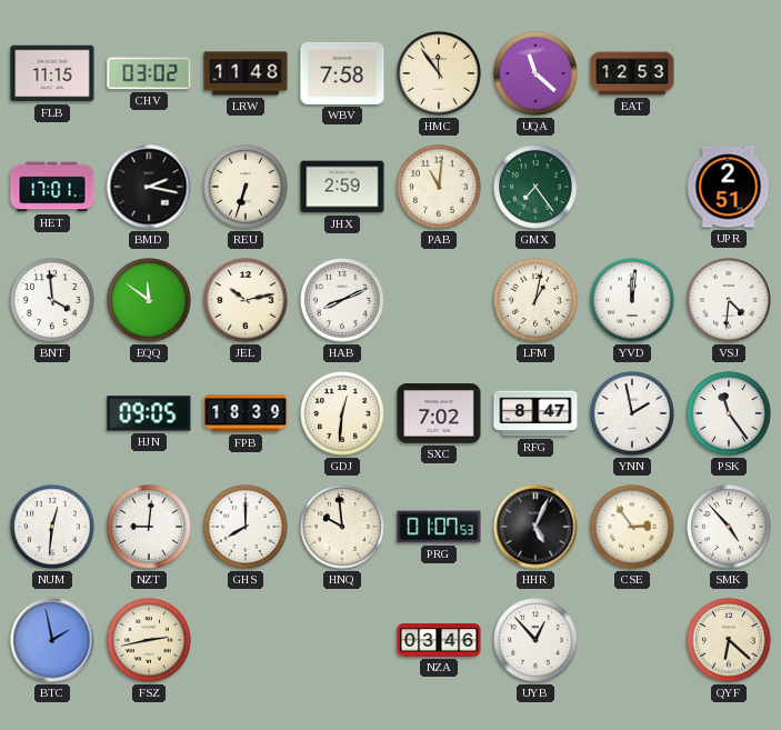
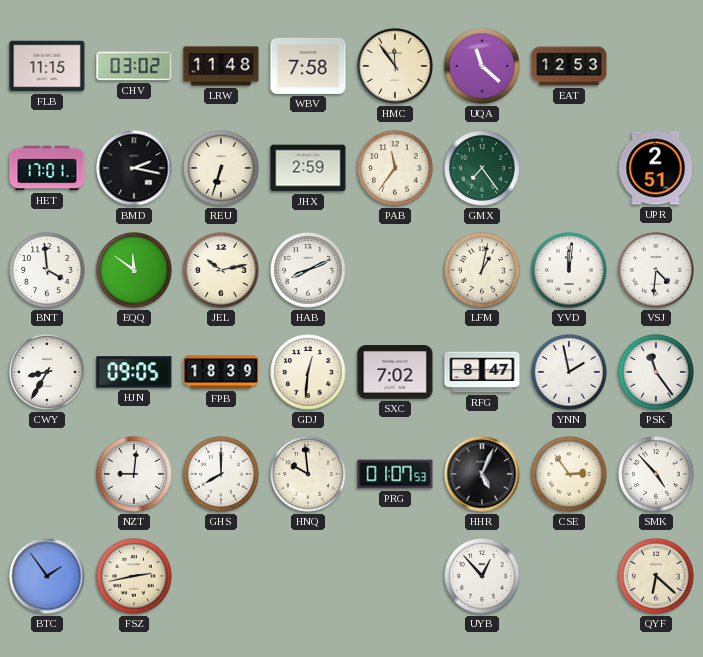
PAB: 11:01 -> 11:36
CWY: none -> 8:35
NUM: 12:31 -> none
BTC: 1:58 -> 1:54
NZA: 03:46 -> none
